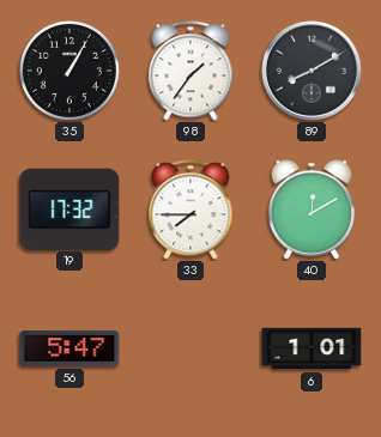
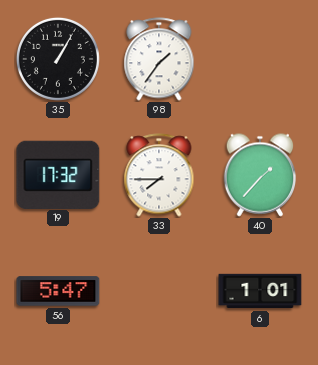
89: 8:10 -> none
40: 12:10 -> 1:37
